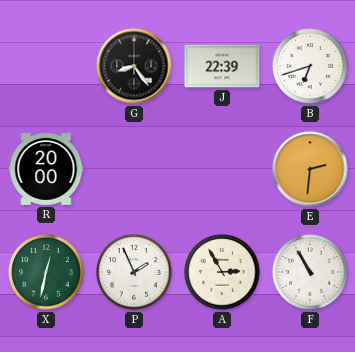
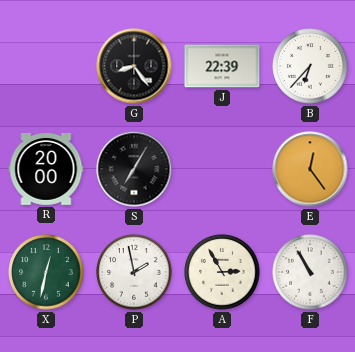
B: 6:42 -> 6:37
S: none -> 7:05
E: 2:31 -> 12:24
P: 1:56 -> 1:58
